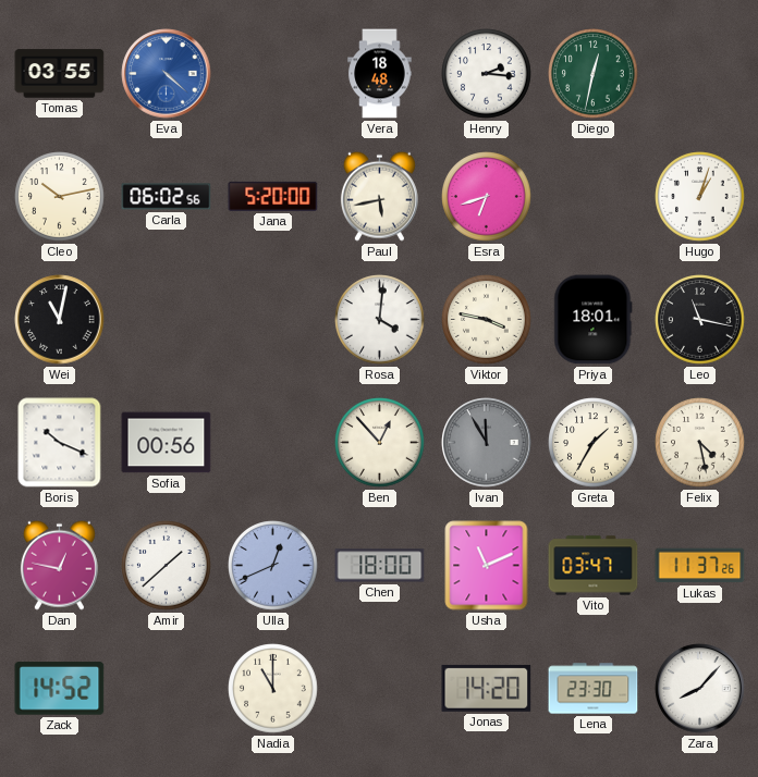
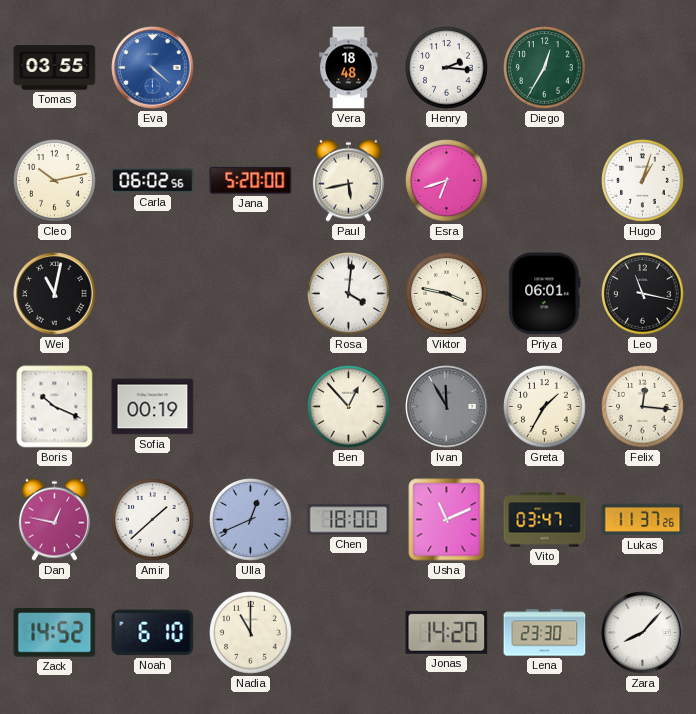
Diego: 12:32 -> 12:35
Priya: 18:01 -> 06:01
Sofia: 00:56 -> 00:19
Felix: 4:28 -> 12:16
Noah: none -> 6:10
